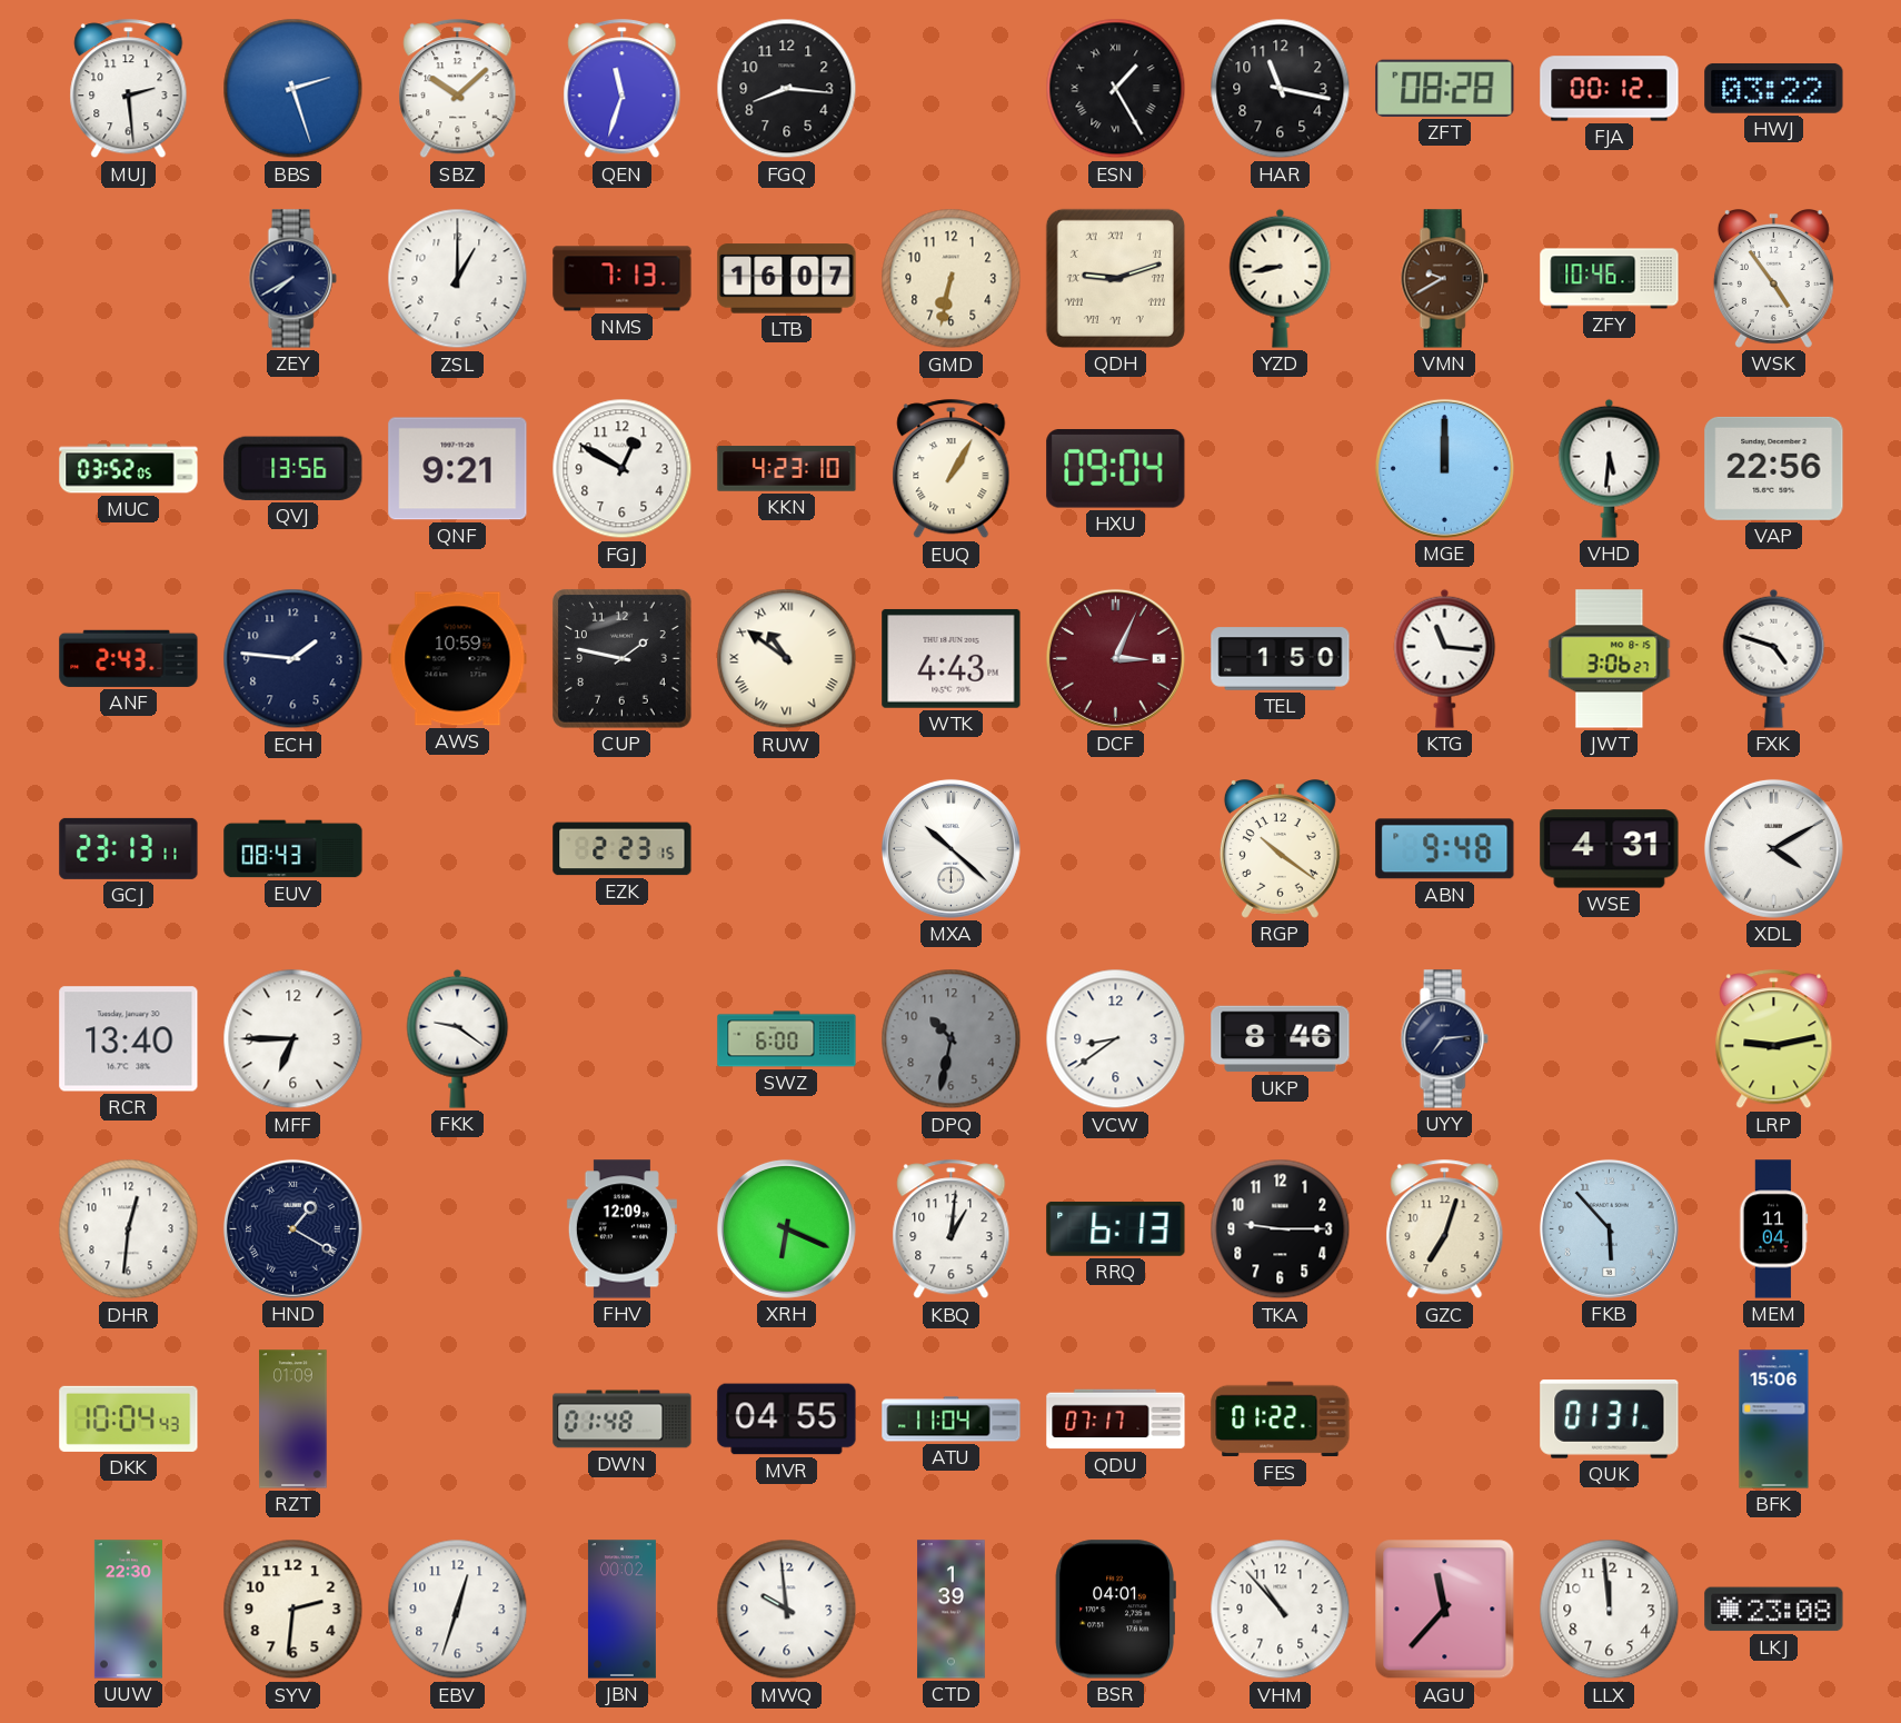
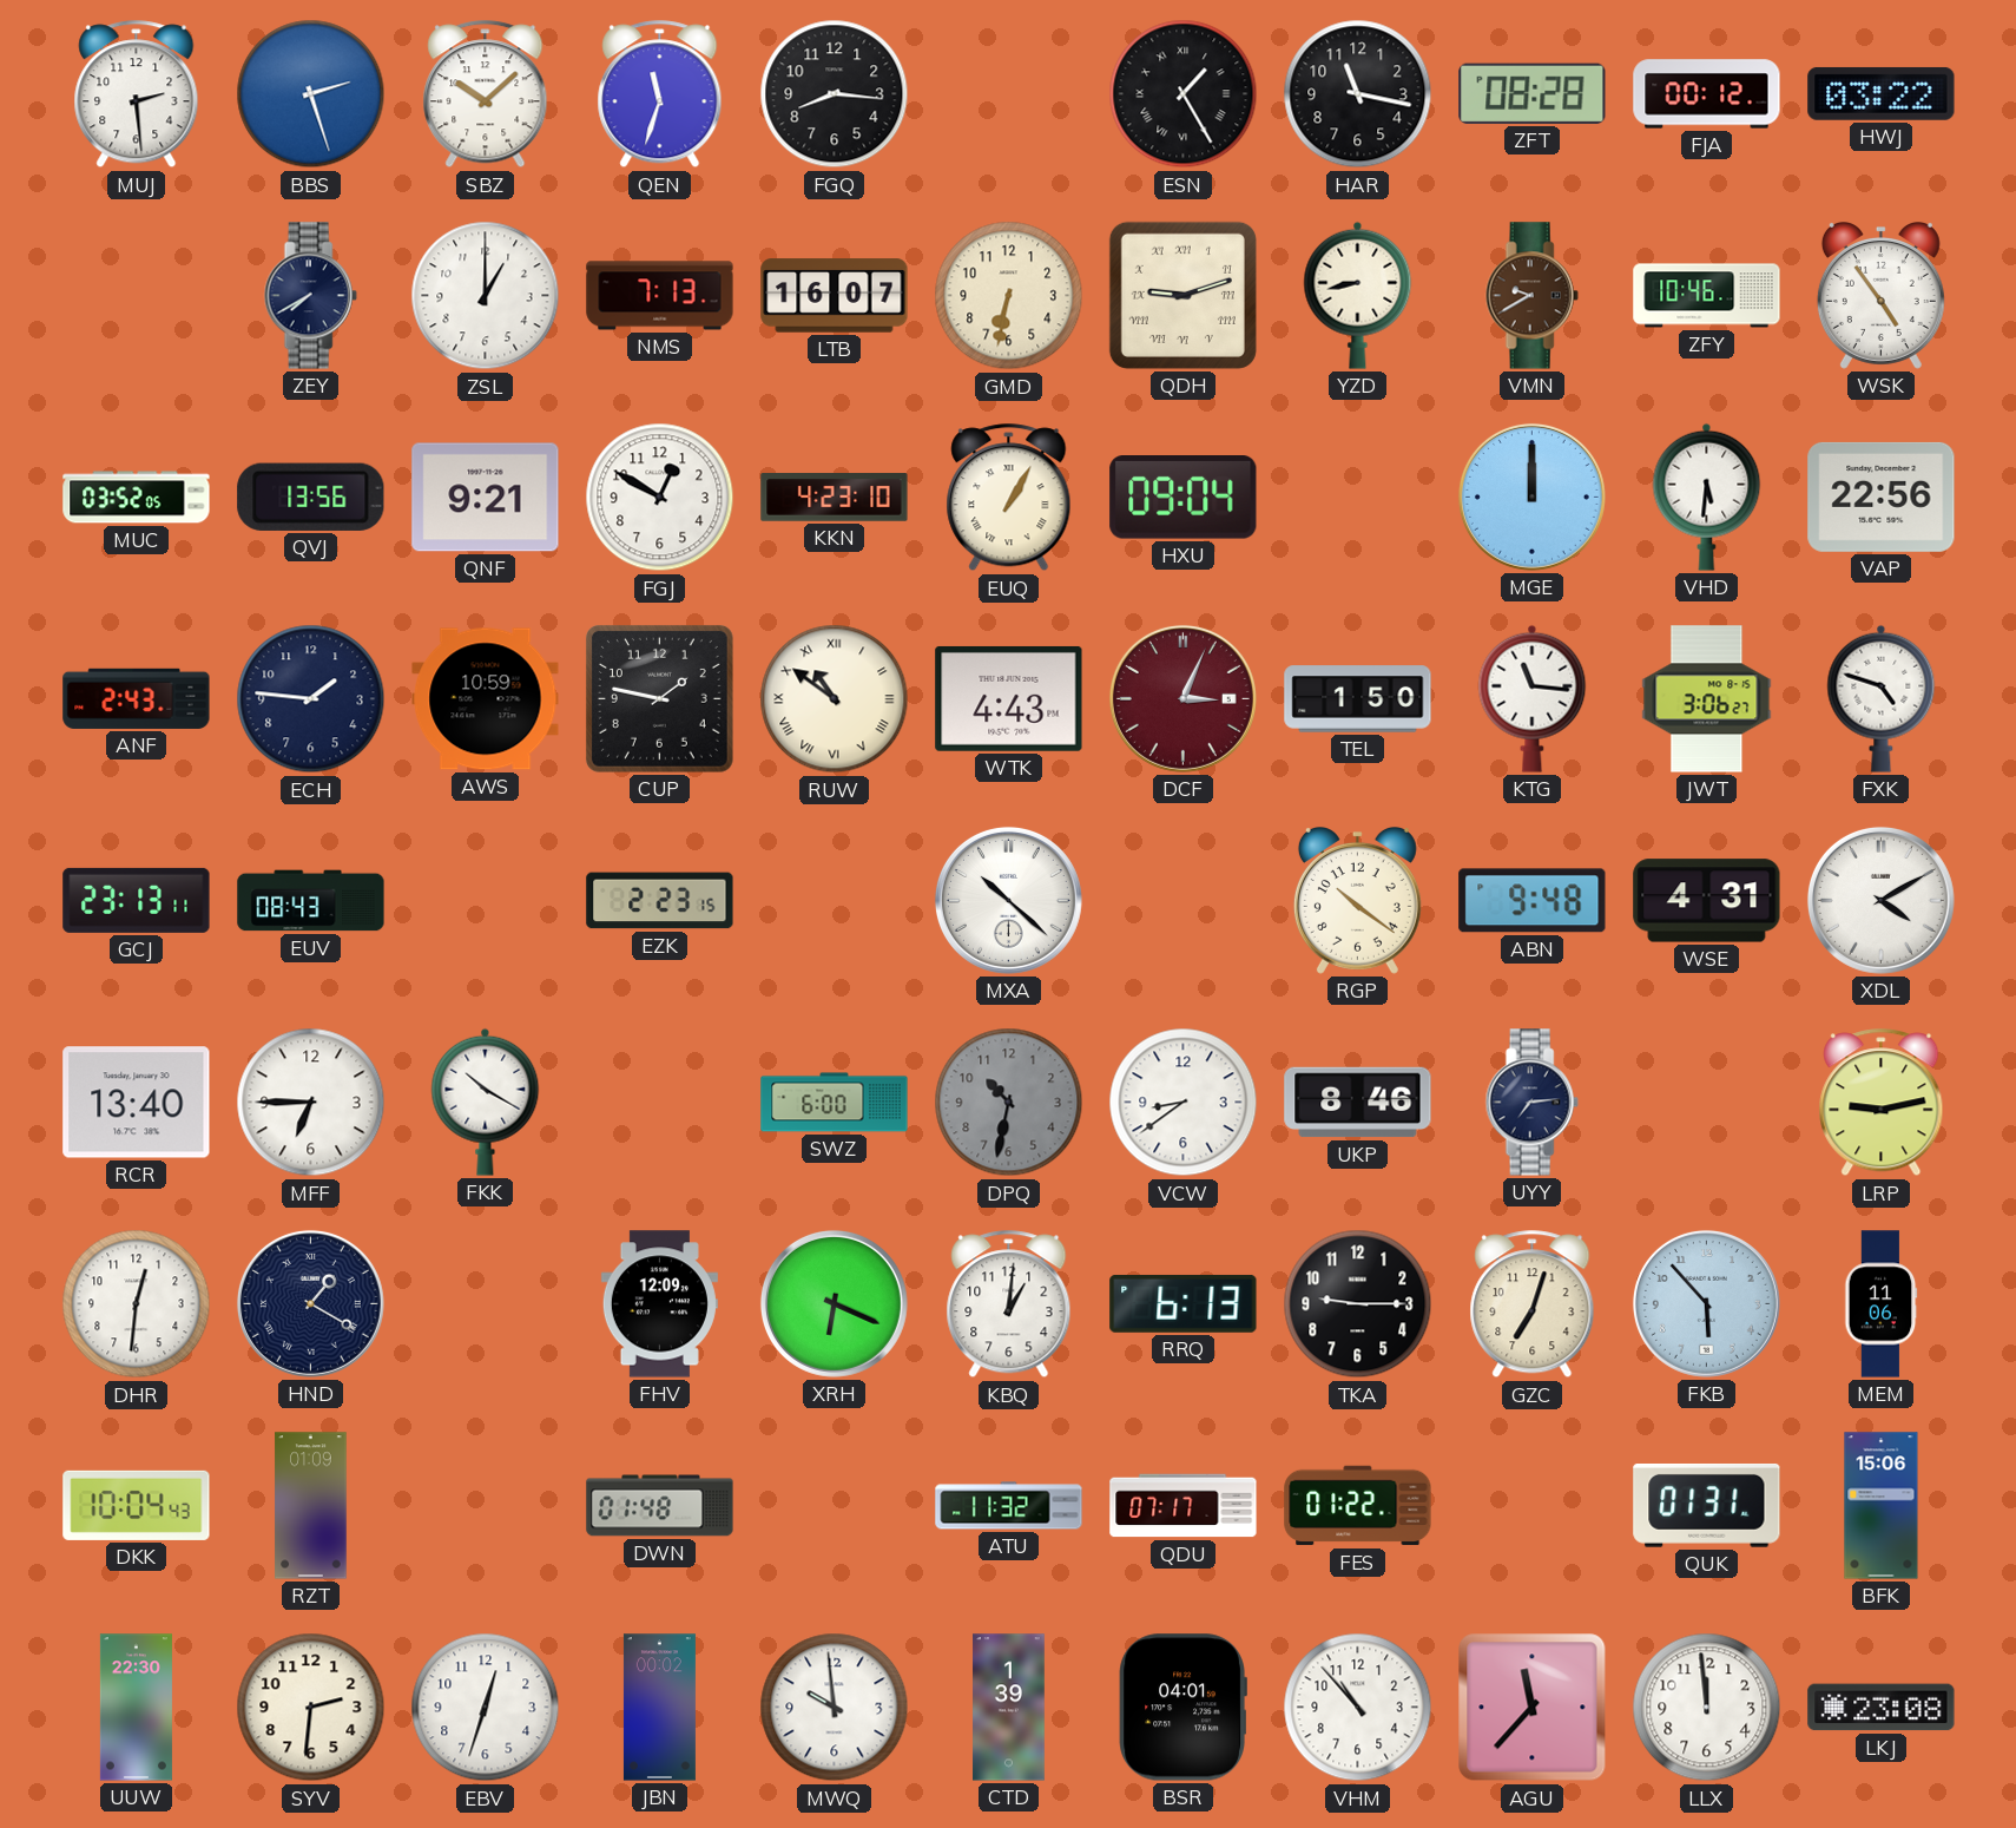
FKK: 9:21 -> 10:20
MEM: 11:04 -> 11:06
MVR: 04:55 -> none
ATU: 11:04 -> 11:32
